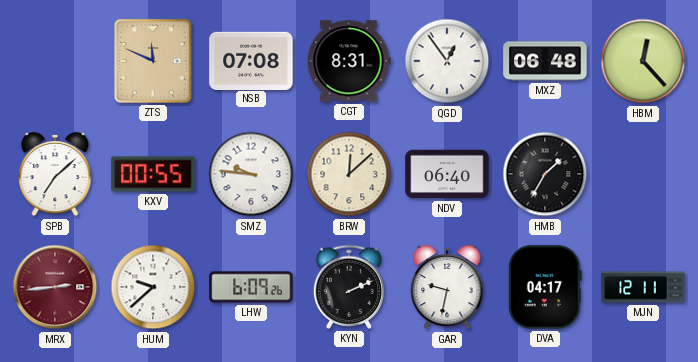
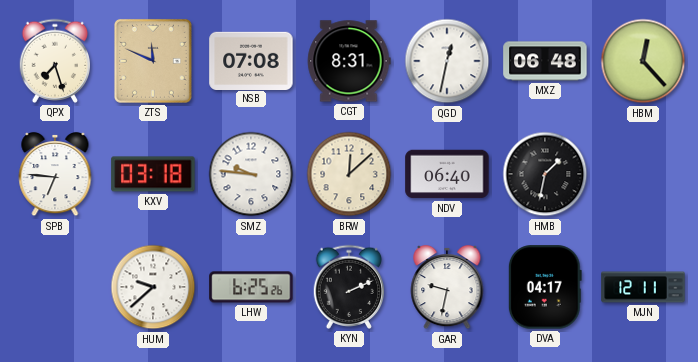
QPX: none -> 7:27
QGD: 12:54 -> 12:32
SPB: 7:08 -> 6:46
KXV: 00:55 -> 03:18
HMB: 1:35 -> 1:32
MRX: 2:44 -> none
LHW: 6:09 -> 6:25
